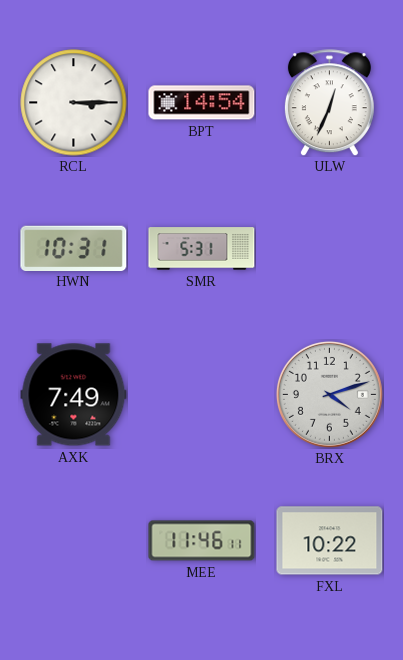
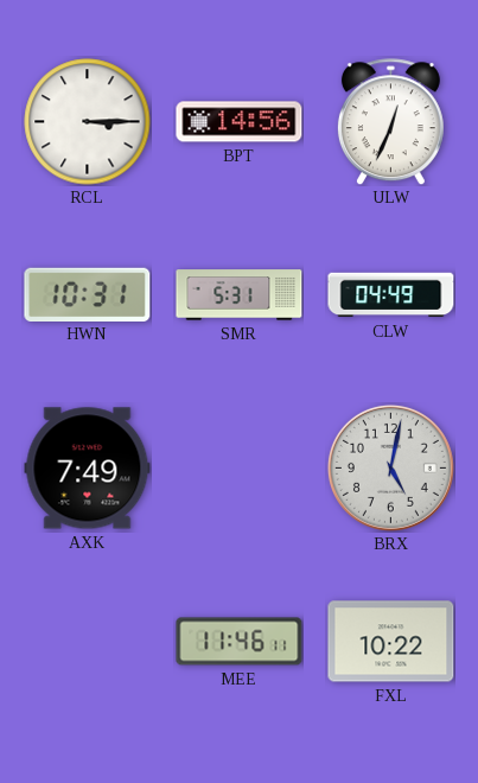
BPT: 14:54 -> 14:56
CLW: none -> 04:49
BRX: 4:12 -> 5:02
